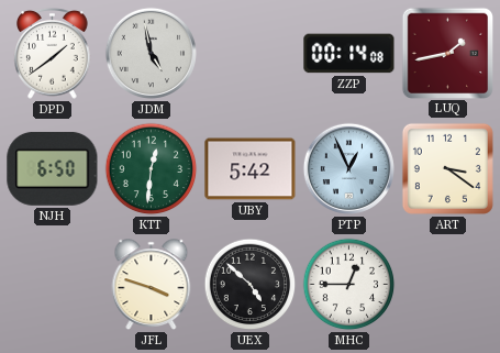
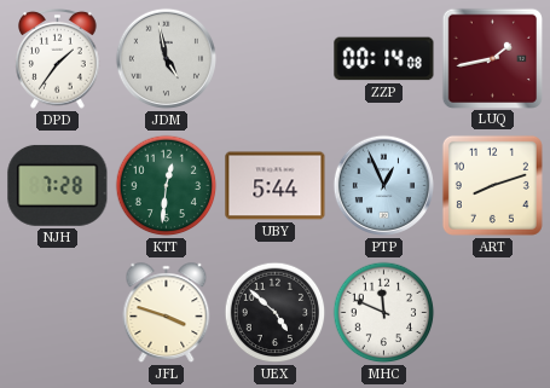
DPD: 1:39 -> 1:36
NJH: 6:50 -> 7:28
UBY: 5:42 -> 5:44
ART: 3:21 -> 8:12
MHC: 12:45 -> 11:49
